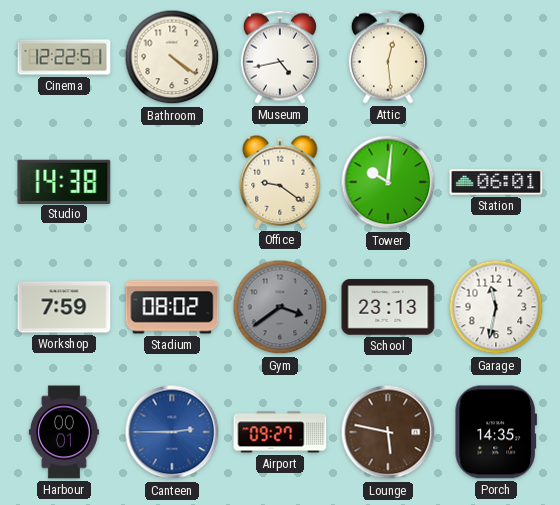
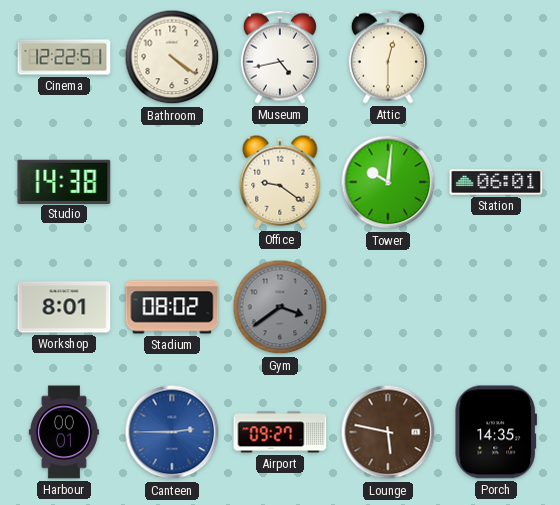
Attic: 12:29 -> 12:30
Workshop: 7:59 -> 8:01
School: 23:13 -> none
Garage: 11:32 -> none
